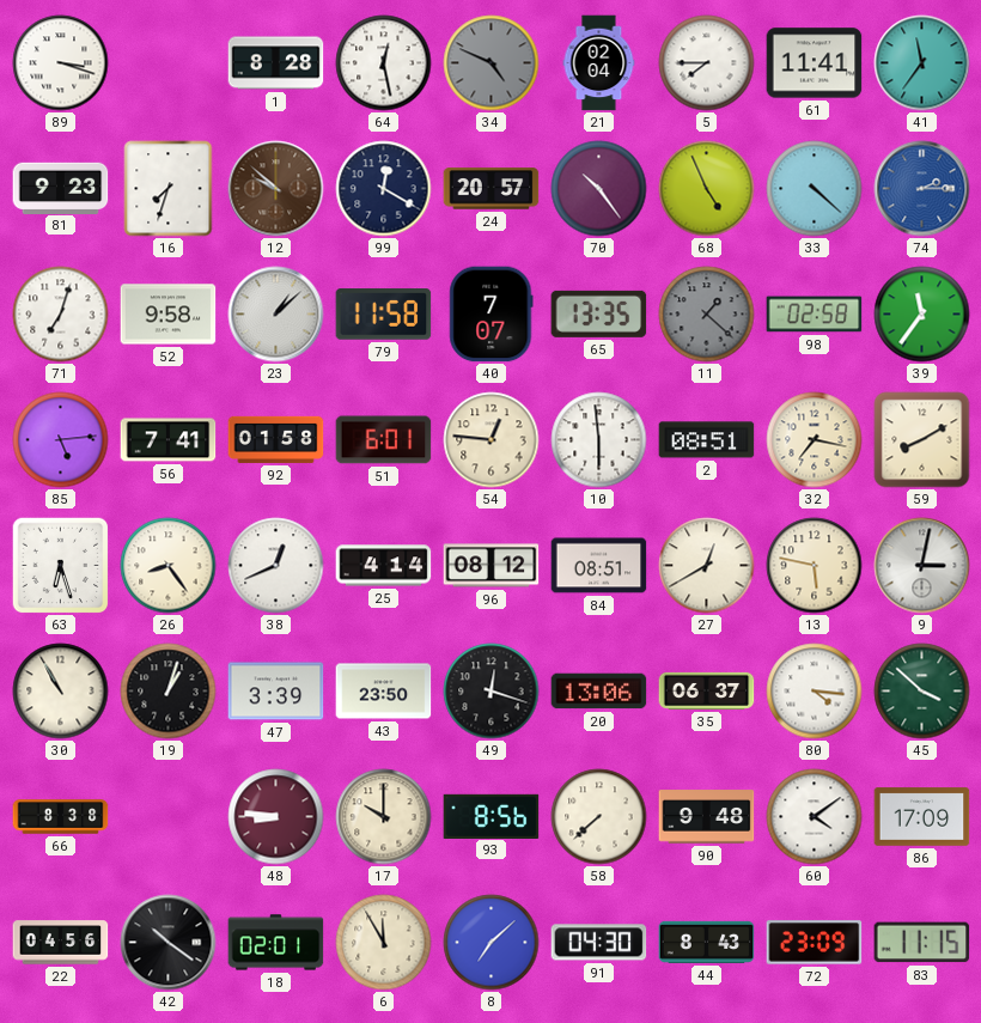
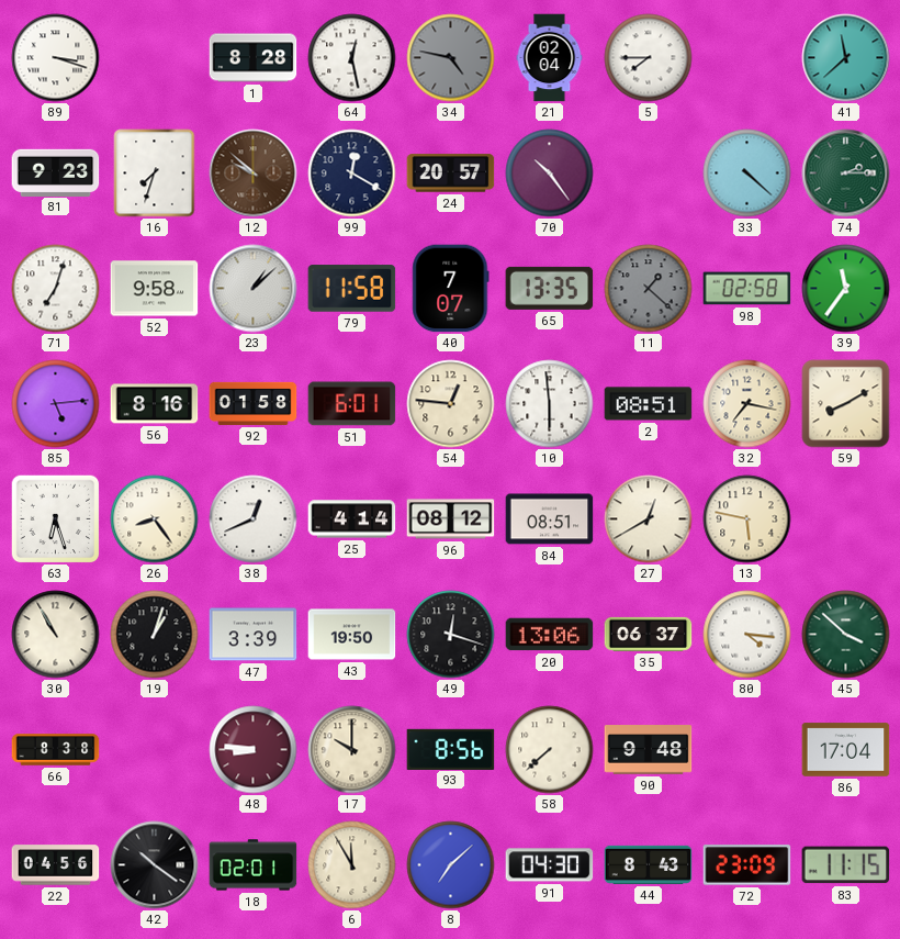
34: 4:49 -> 4:47
61: 11:41 -> none
41: 11:36 -> 11:38
68: 4:56 -> none
74 dial: blue -> green
56: 7:41 -> 8:16
9: 3:02 -> none
43: 23:50 -> 19:50
60: 4:09 -> none
86: 17:09 -> 17:04
